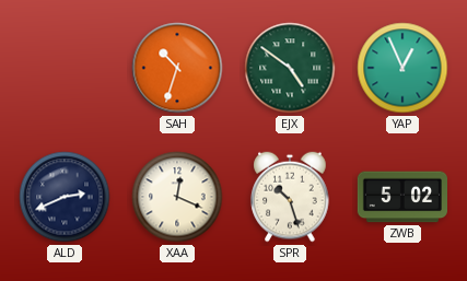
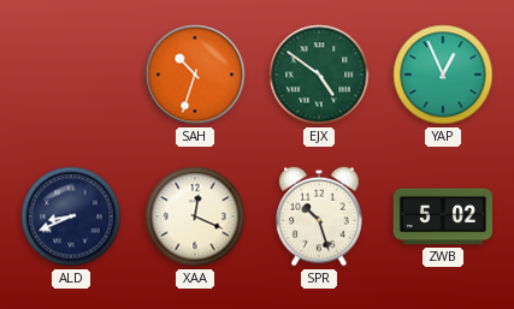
ALD: 2:41 -> 8:41
